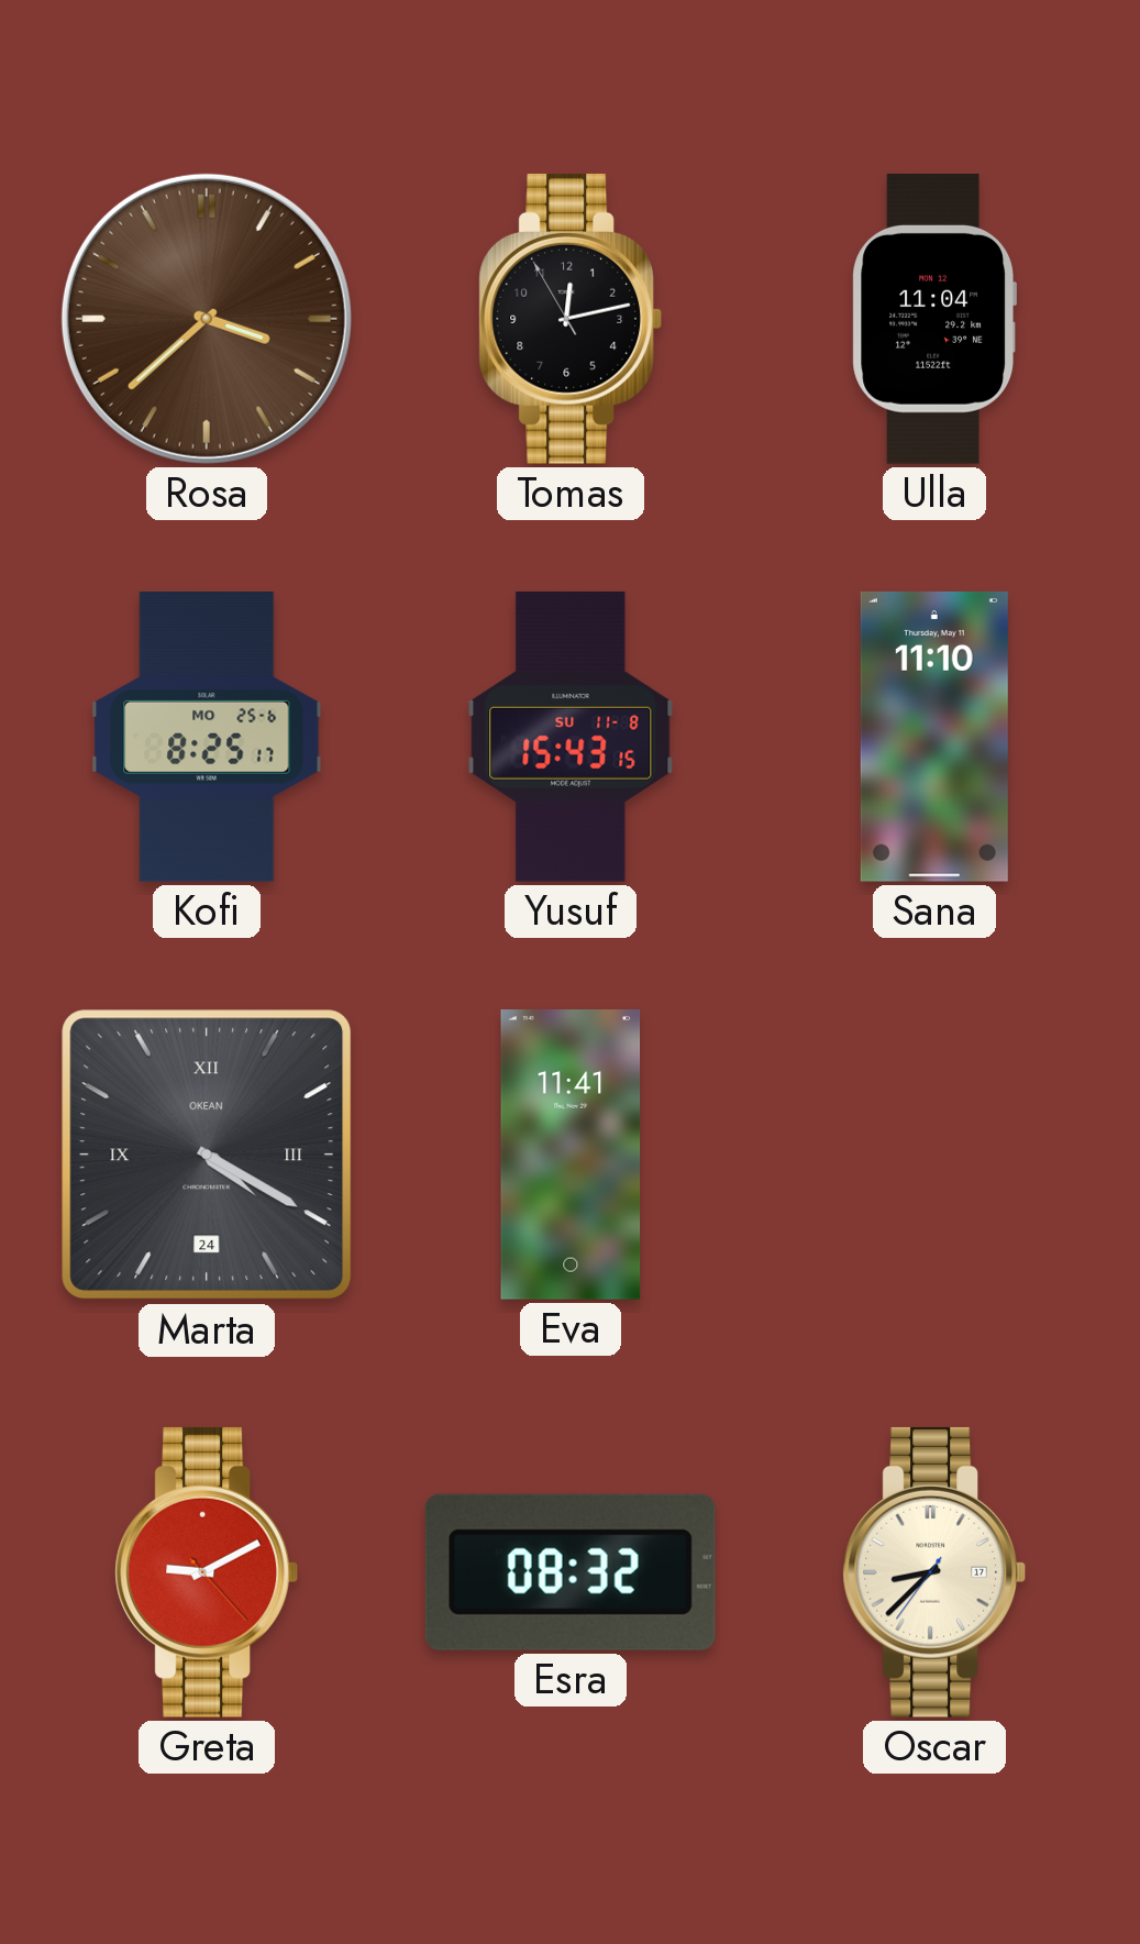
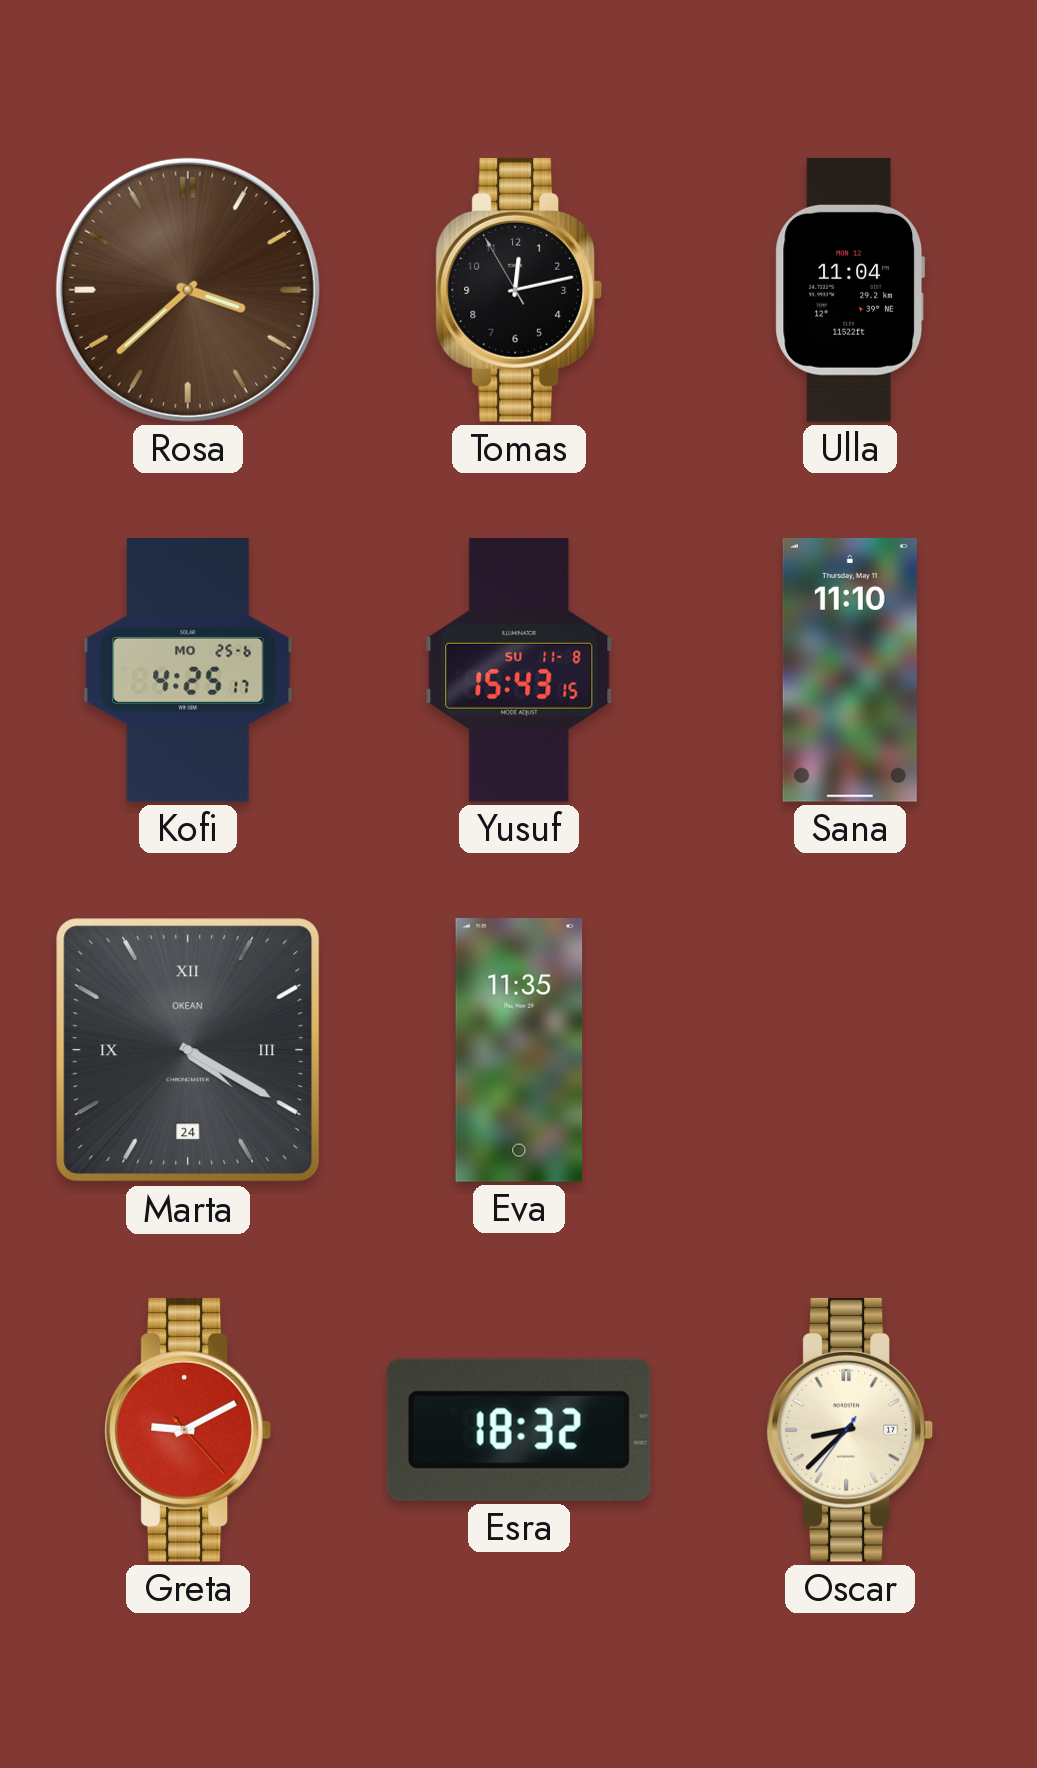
Kofi: 8:25 -> 4:25
Eva: 11:41 -> 11:35
Esra: 08:32 -> 18:32
